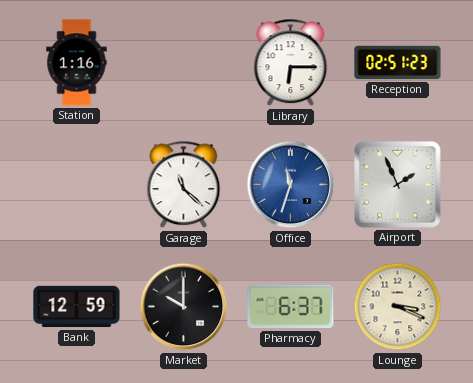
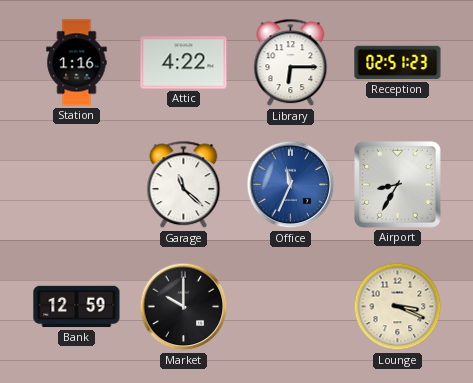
Attic: none -> 4:22
Office: 11:33 -> 11:34
Airport: 1:56 -> 8:35
Pharmacy: 6:37 -> none
